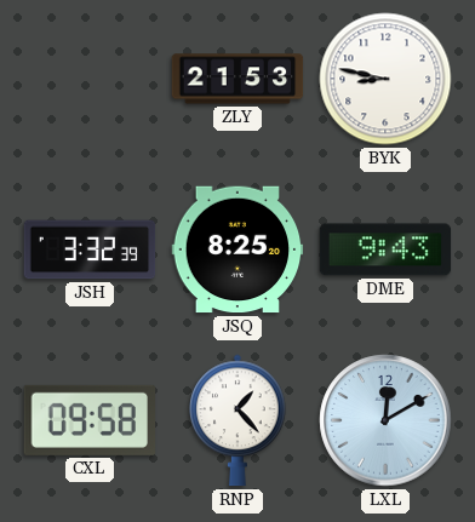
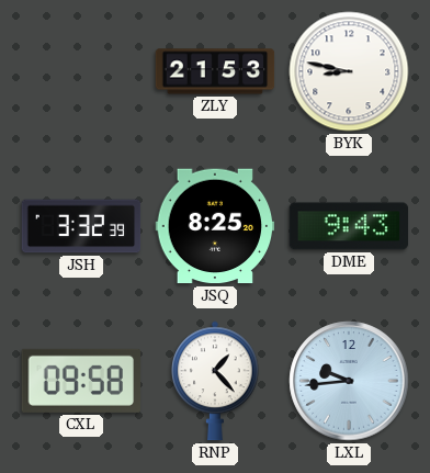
LXL: 12:10 -> 9:44
